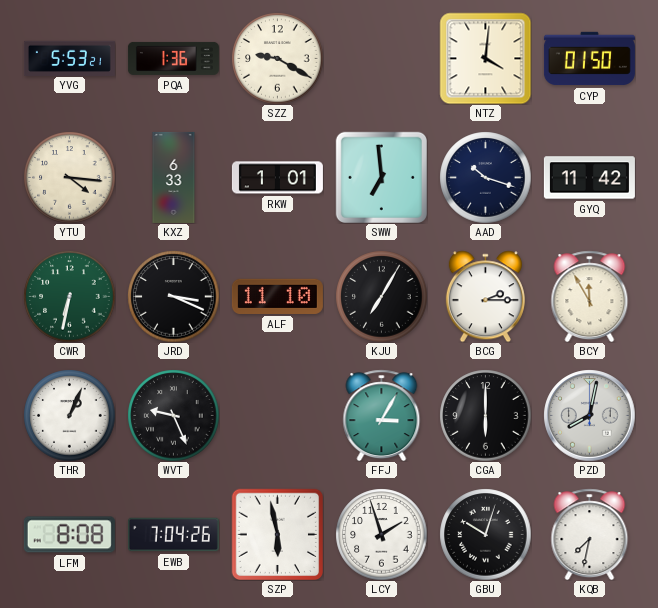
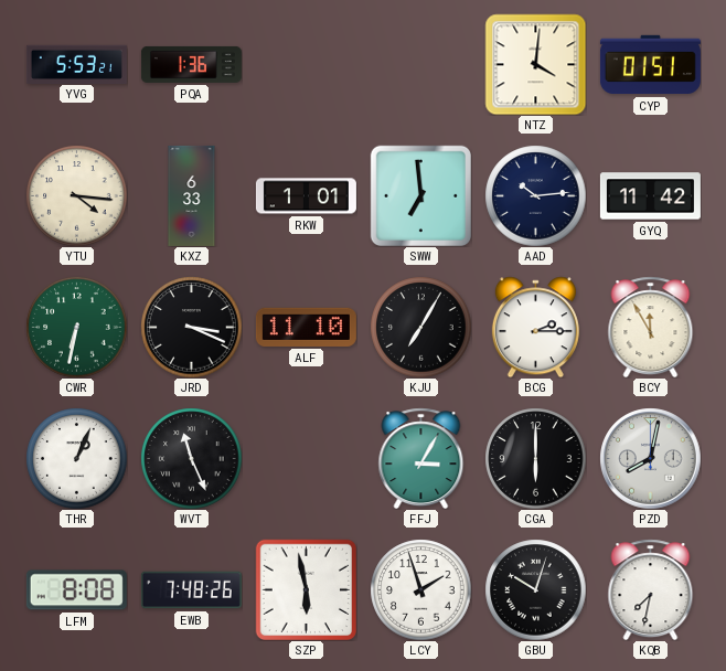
SZZ: 9:20 -> none
CYP: 01:50 -> 01:51
AAD: 10:18 -> 10:14
WVT: 9:26 -> 11:26
EWB: 7:04 -> 7:48
